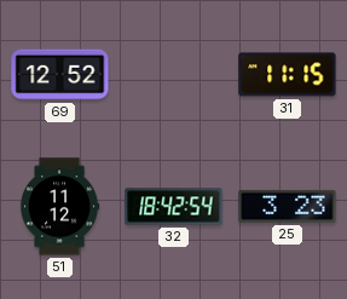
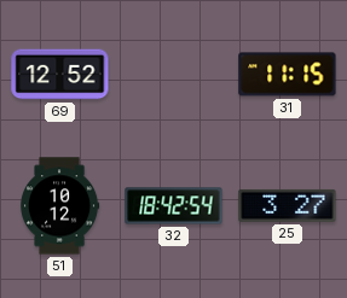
51: 11:12 -> 10:12
25: 3:23 -> 3:27
